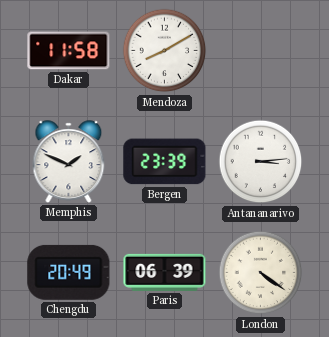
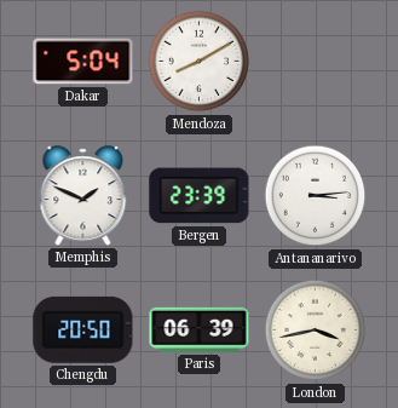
Dakar: 11:58 -> 5:04
Chengdu: 20:49 -> 20:50
London: 4:21 -> 3:43
